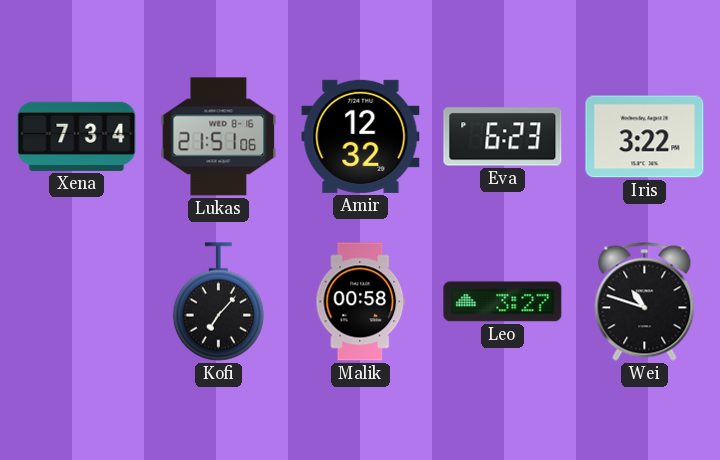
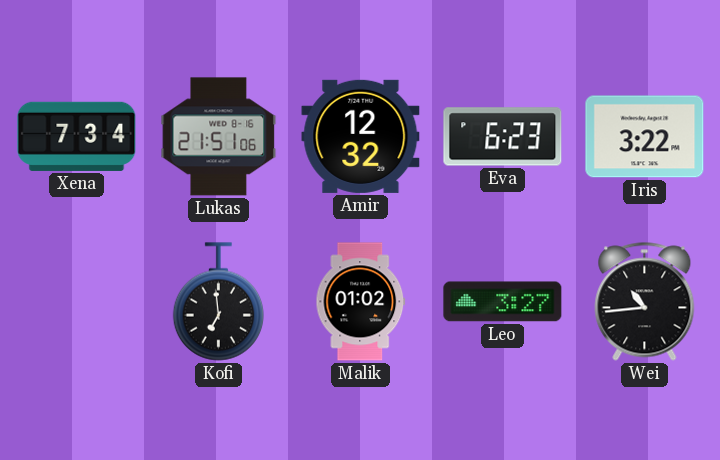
Kofi: 7:07 -> 6:59
Malik: 00:58 -> 01:02
Wei: 10:48 -> 10:44
